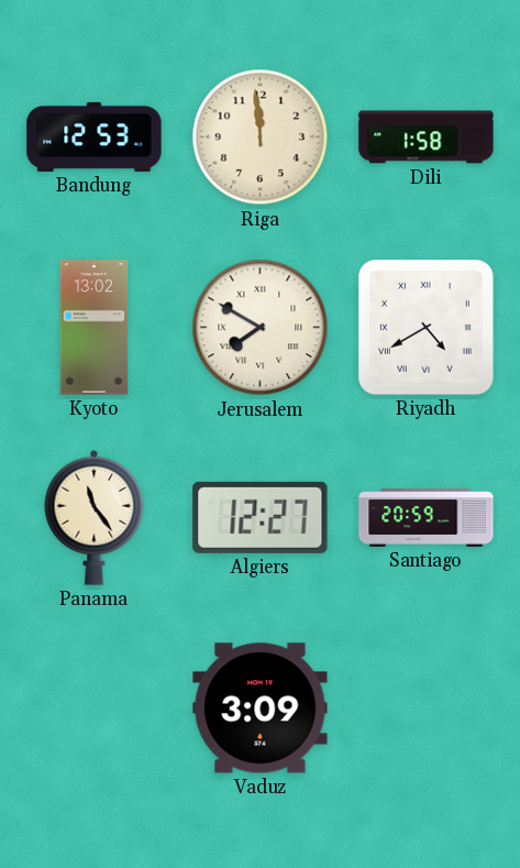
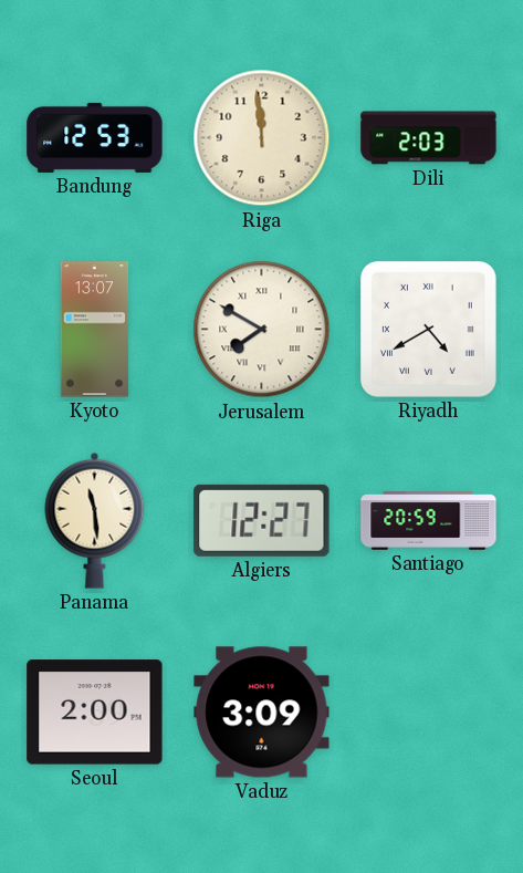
Dili: 1:58 -> 2:03
Kyoto: 13:02 -> 13:07
Panama: 11:24 -> 11:29
Seoul: none -> 2:00
